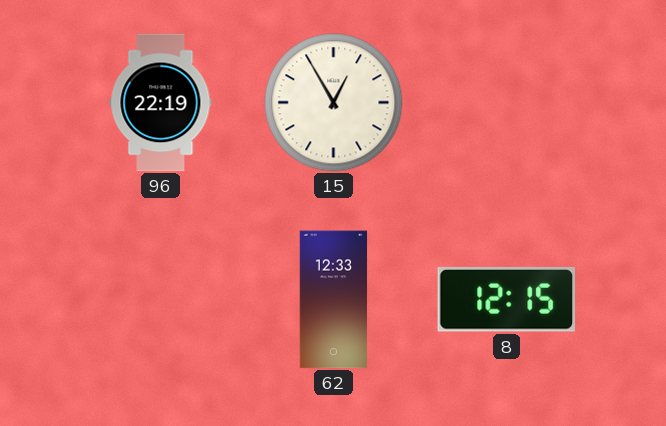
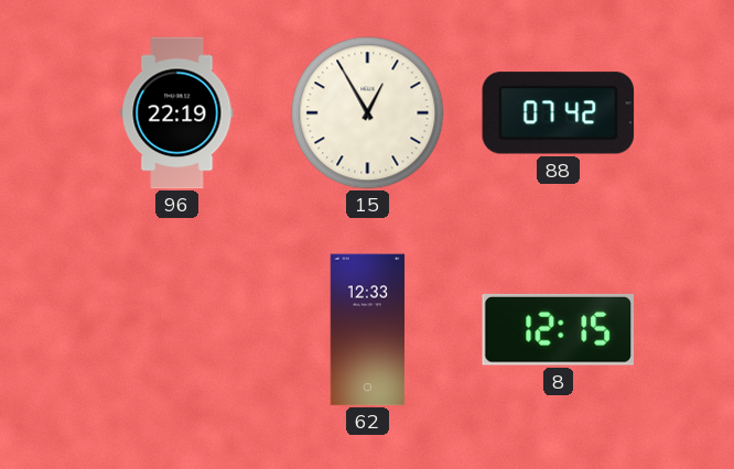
88: none -> 07:42
